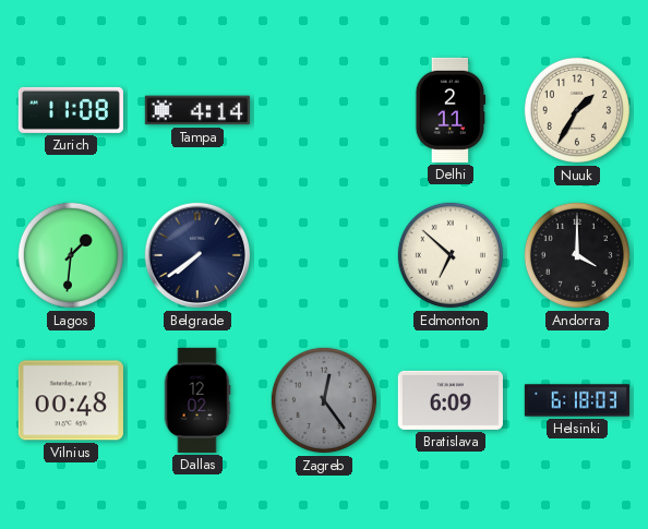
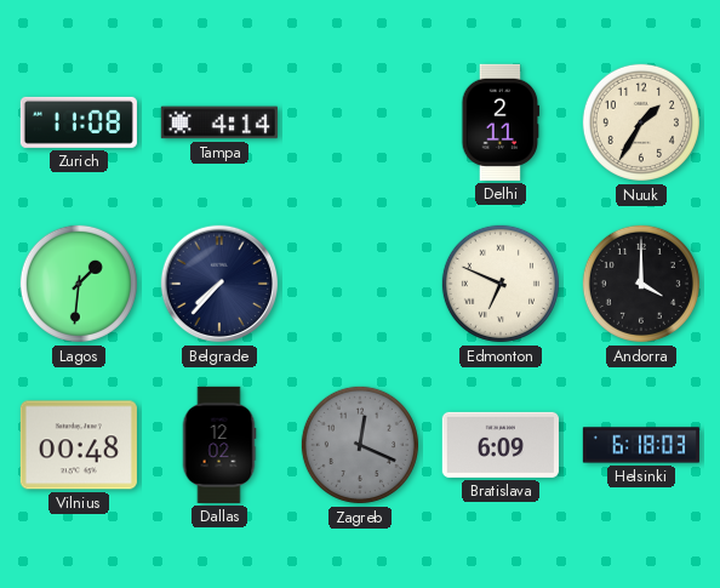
Belgrade: 7:39 -> 7:37
Edmonton: 6:52 -> 6:49
Zagreb: 12:24 -> 12:19
